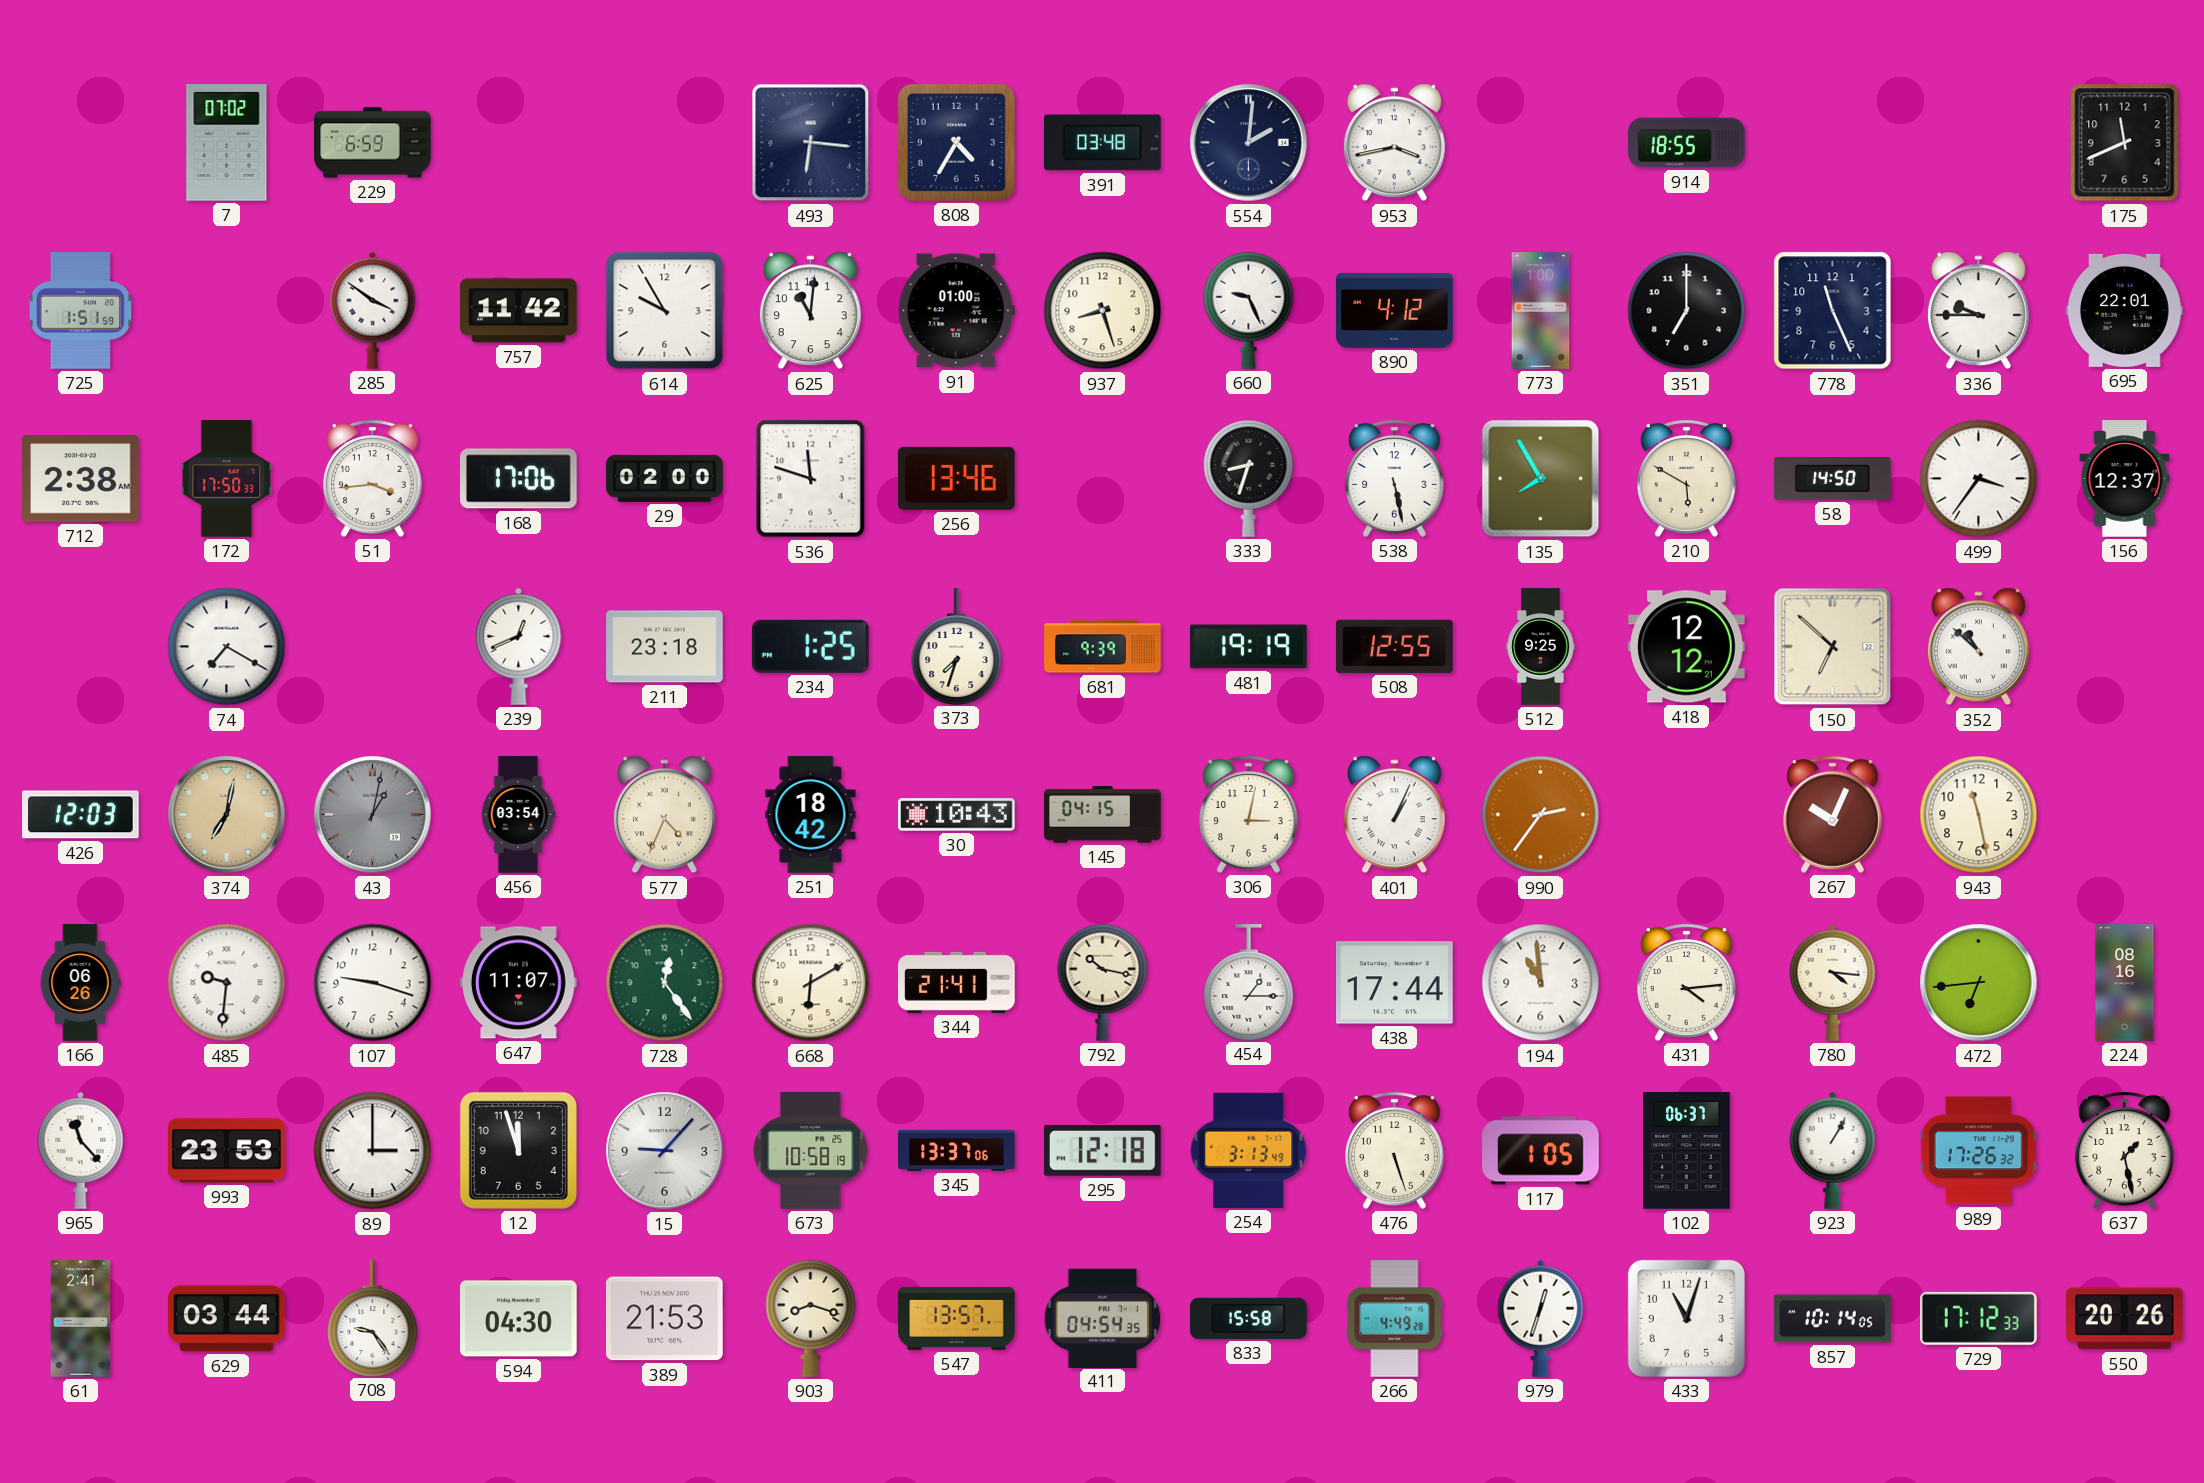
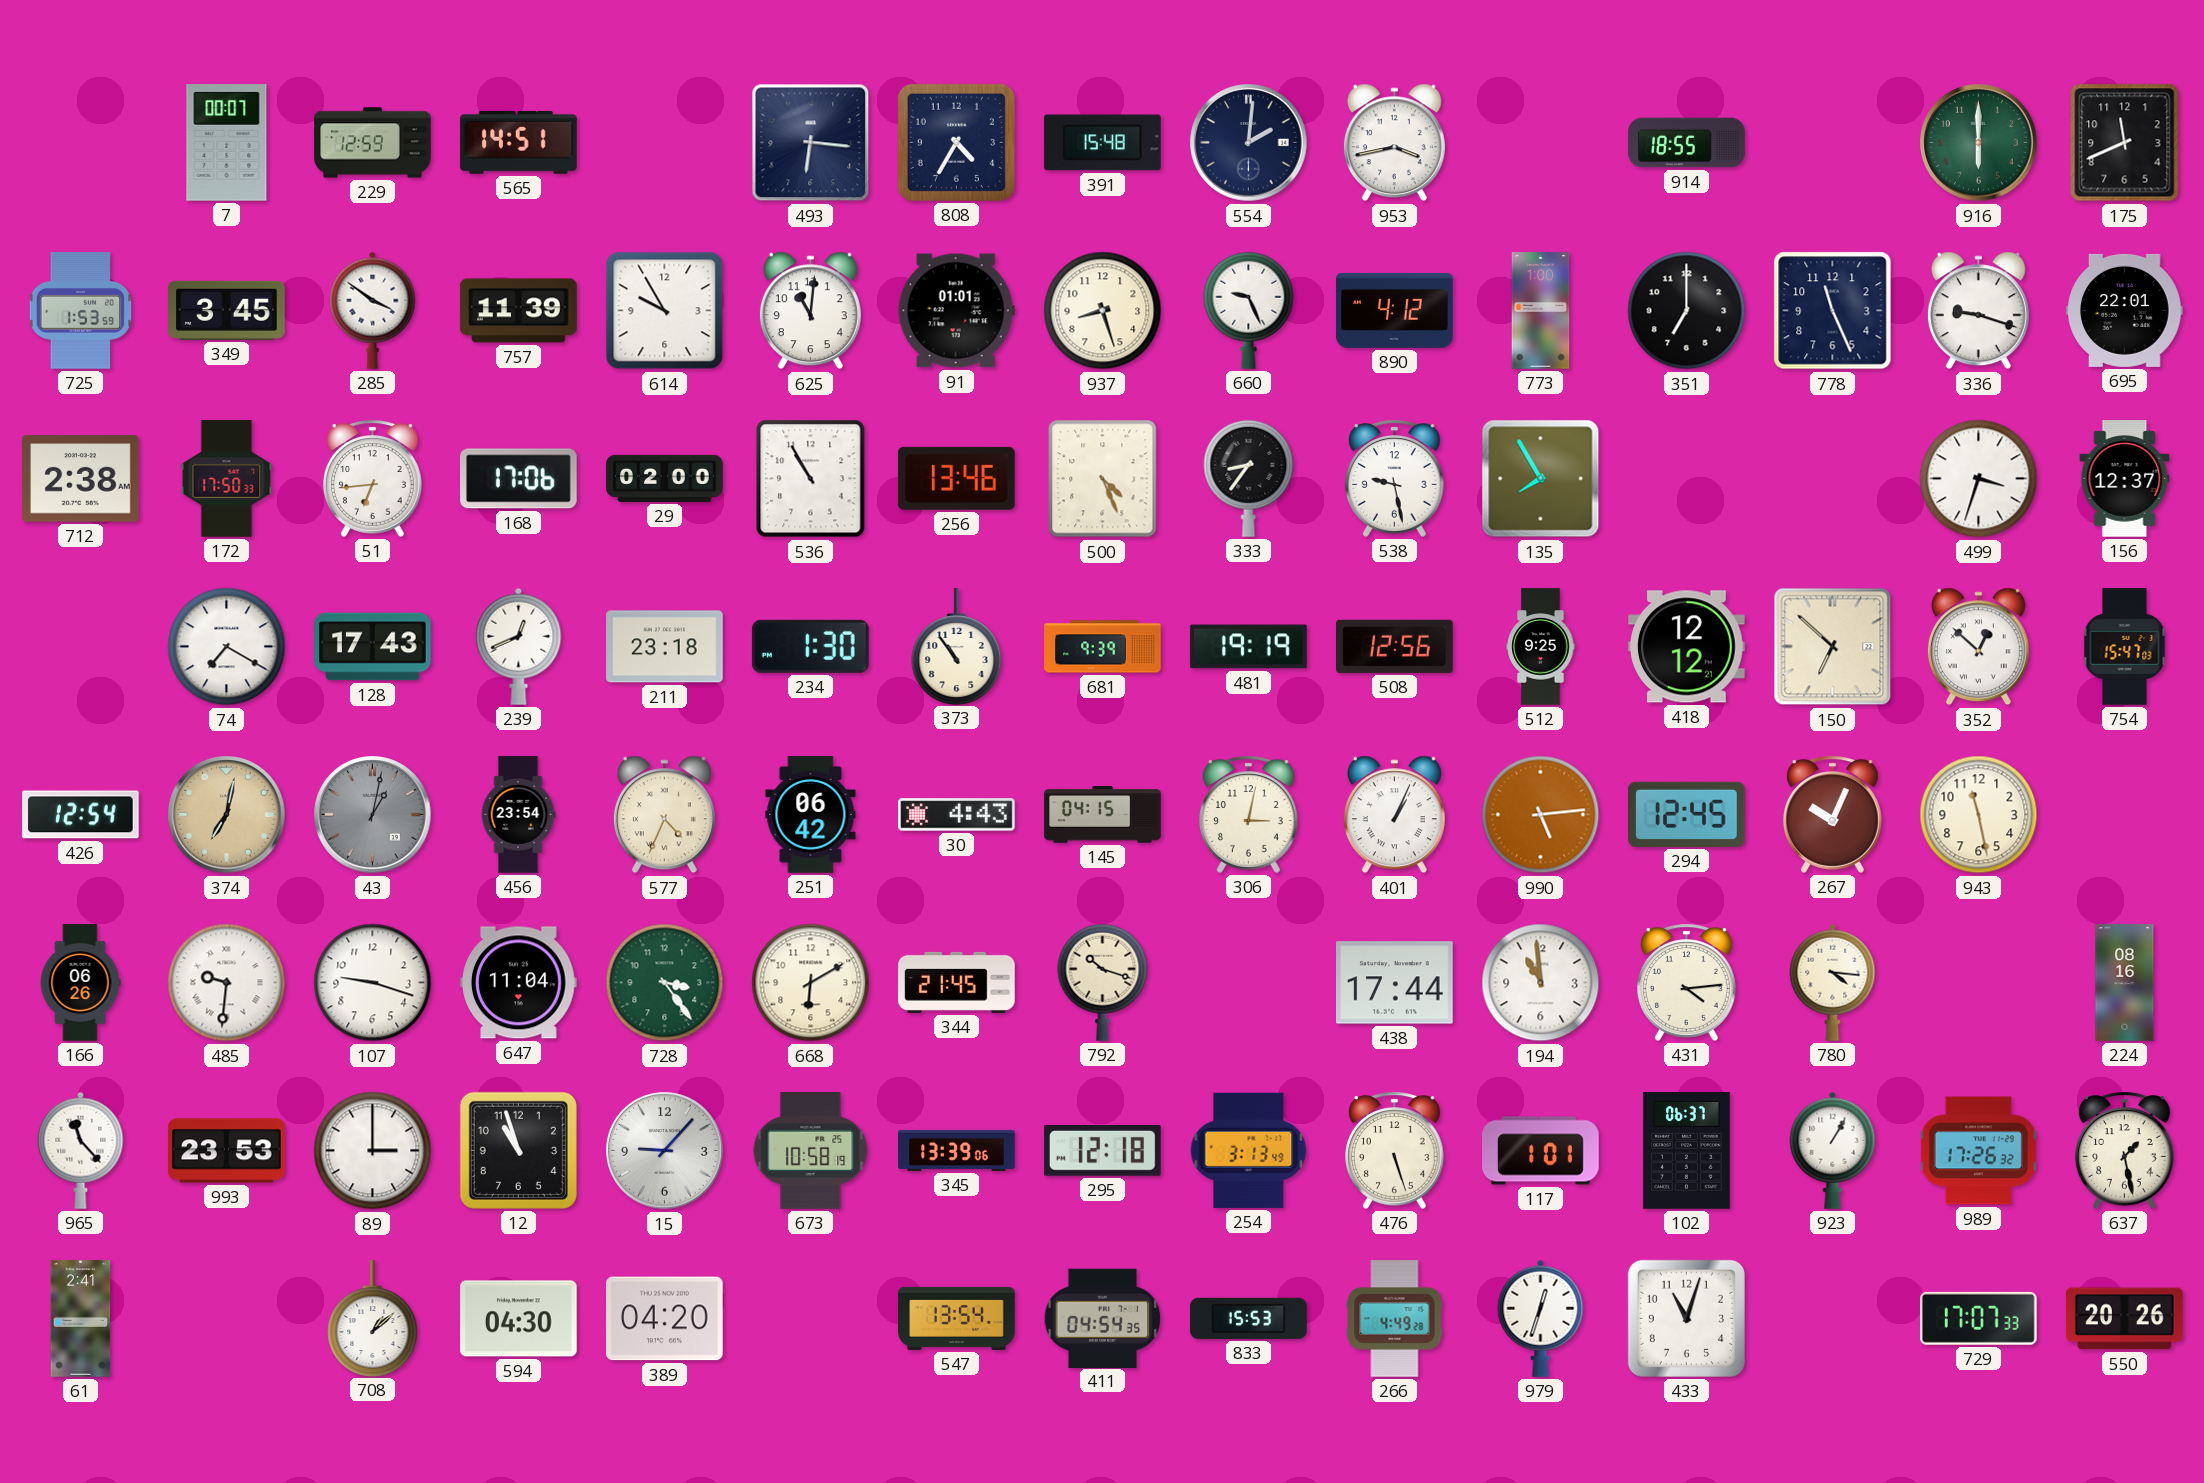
7: 07:02 -> 00:07
229: 6:59 -> 12:59
565: none -> 14:51
391: 03:48 -> 15:48
916: none -> 6:00
725: 1:51 -> 1:53
349: none -> 3:45
757: 11:42 -> 11:39
91: 01:00 -> 01:01
336: 9:45 -> 9:18
51: 3:44 -> 6:44
536: 11:48 -> 10:55
500: none -> 4:26
333: 8:33 -> 8:36
538: 5:28 -> 9:28
210: 5:50 -> none
58: 14:50 -> none
499: 3:36 -> 3:33
128: none -> 17:43
234: 1:25 -> 1:30
373: 7:33 -> 10:54
508: 12:55 -> 12:56
352: 10:52 -> 12:52
754: none -> 15:47
426: 12:03 -> 12:54
456: 03:54 -> 23:54
251: 18:42 -> 06:42
30: 10:43 -> 4:43
990: 2:36 -> 5:14
294: none -> 12:45
647: 11:07 -> 11:04
728: 12:24 -> 3:24
344: 21:41 -> 21:45
792: 10:17 -> 10:18
454: 1:15 -> none
472: 6:44 -> none
12: 11:57 -> 10:57
345: 13:37 -> 13:39
117: 1:05 -> 1:01
629: 03:44 -> none
708: 9:24 -> 1:08
389: 21:53 -> 04:20
903: 8:18 -> none
547: 13:57 -> 13:54
833: 15:58 -> 15:53
857: 10:14 -> none
729: 17:12 -> 17:07
